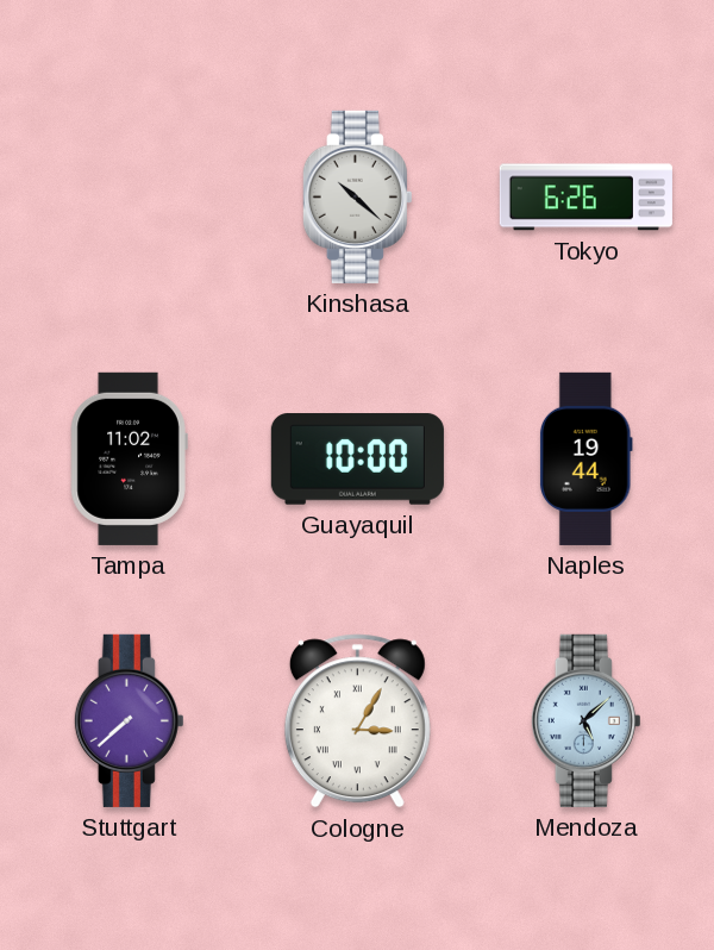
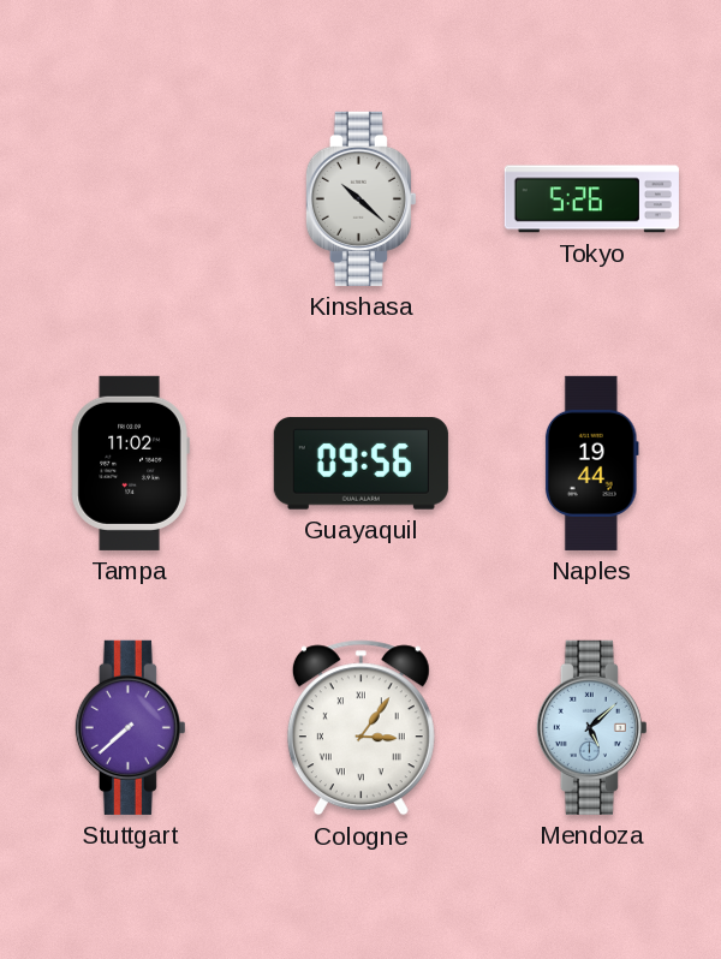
Tokyo: 6:26 -> 5:26
Guayaquil: 10:00 -> 09:56
Cologne: 3:05 -> 3:06
